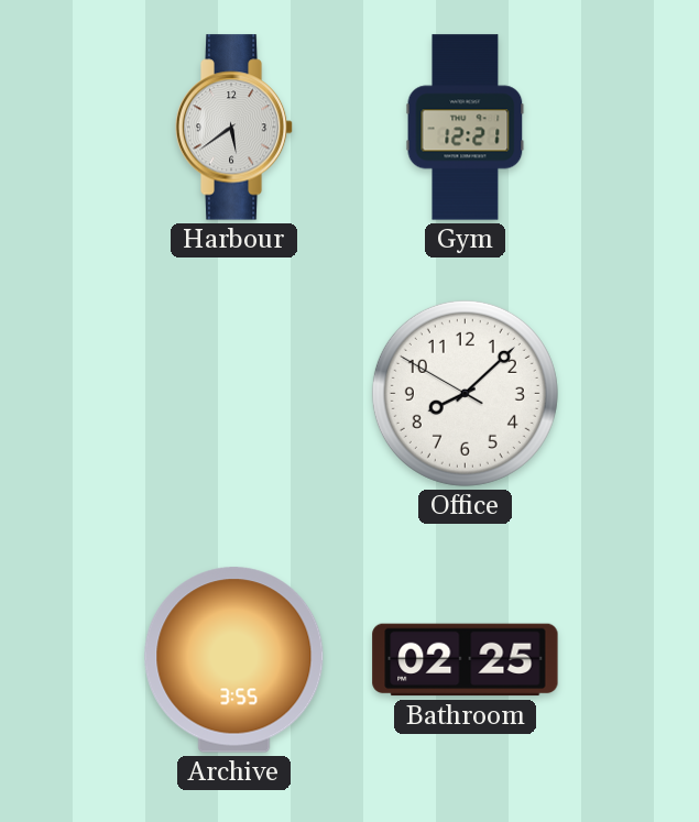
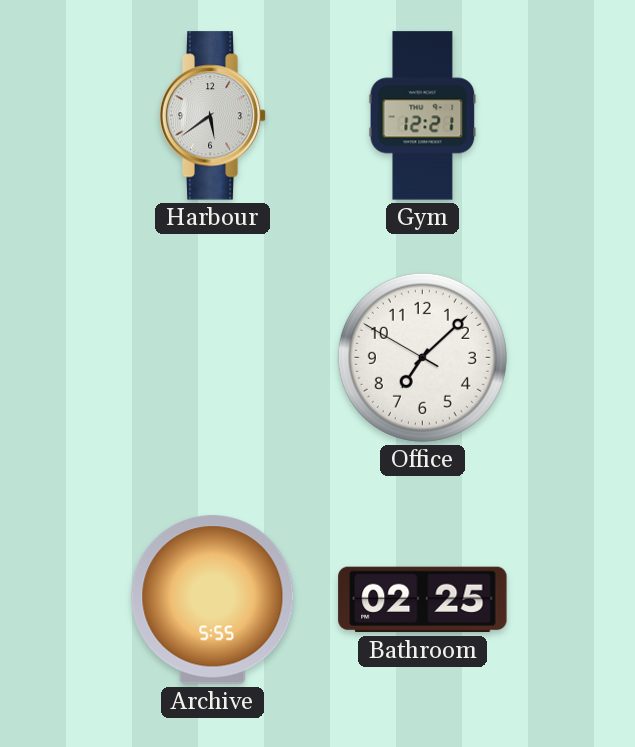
Office: 8:07 -> 7:07
Archive: 3:55 -> 5:55
